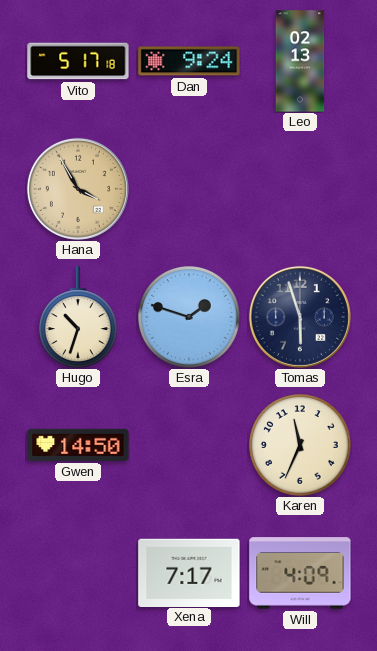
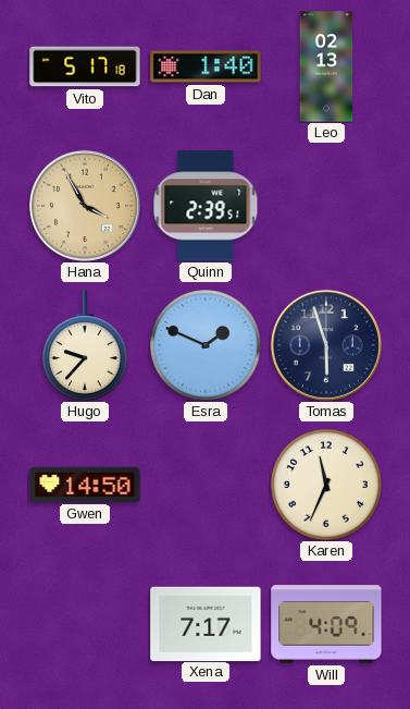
Dan: 9:24 -> 1:40
Quinn: none -> 2:39
Hugo: 10:33 -> 9:37
Esra: 1:48 -> 1:49
